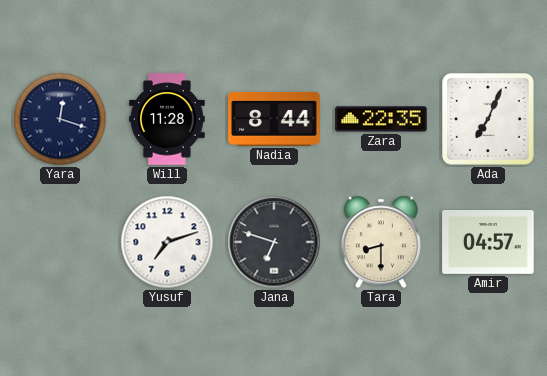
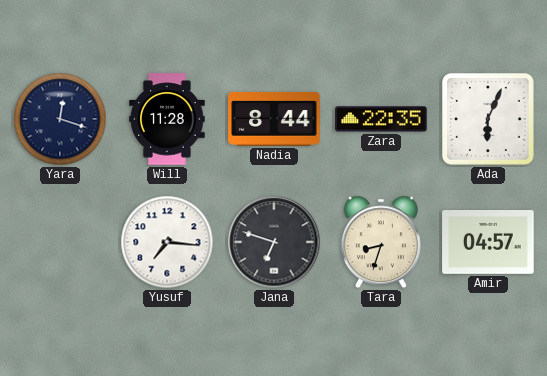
Ada: 7:04 -> 6:04
Yusuf: 7:12 -> 7:16
Tara: 8:30 -> 8:33
